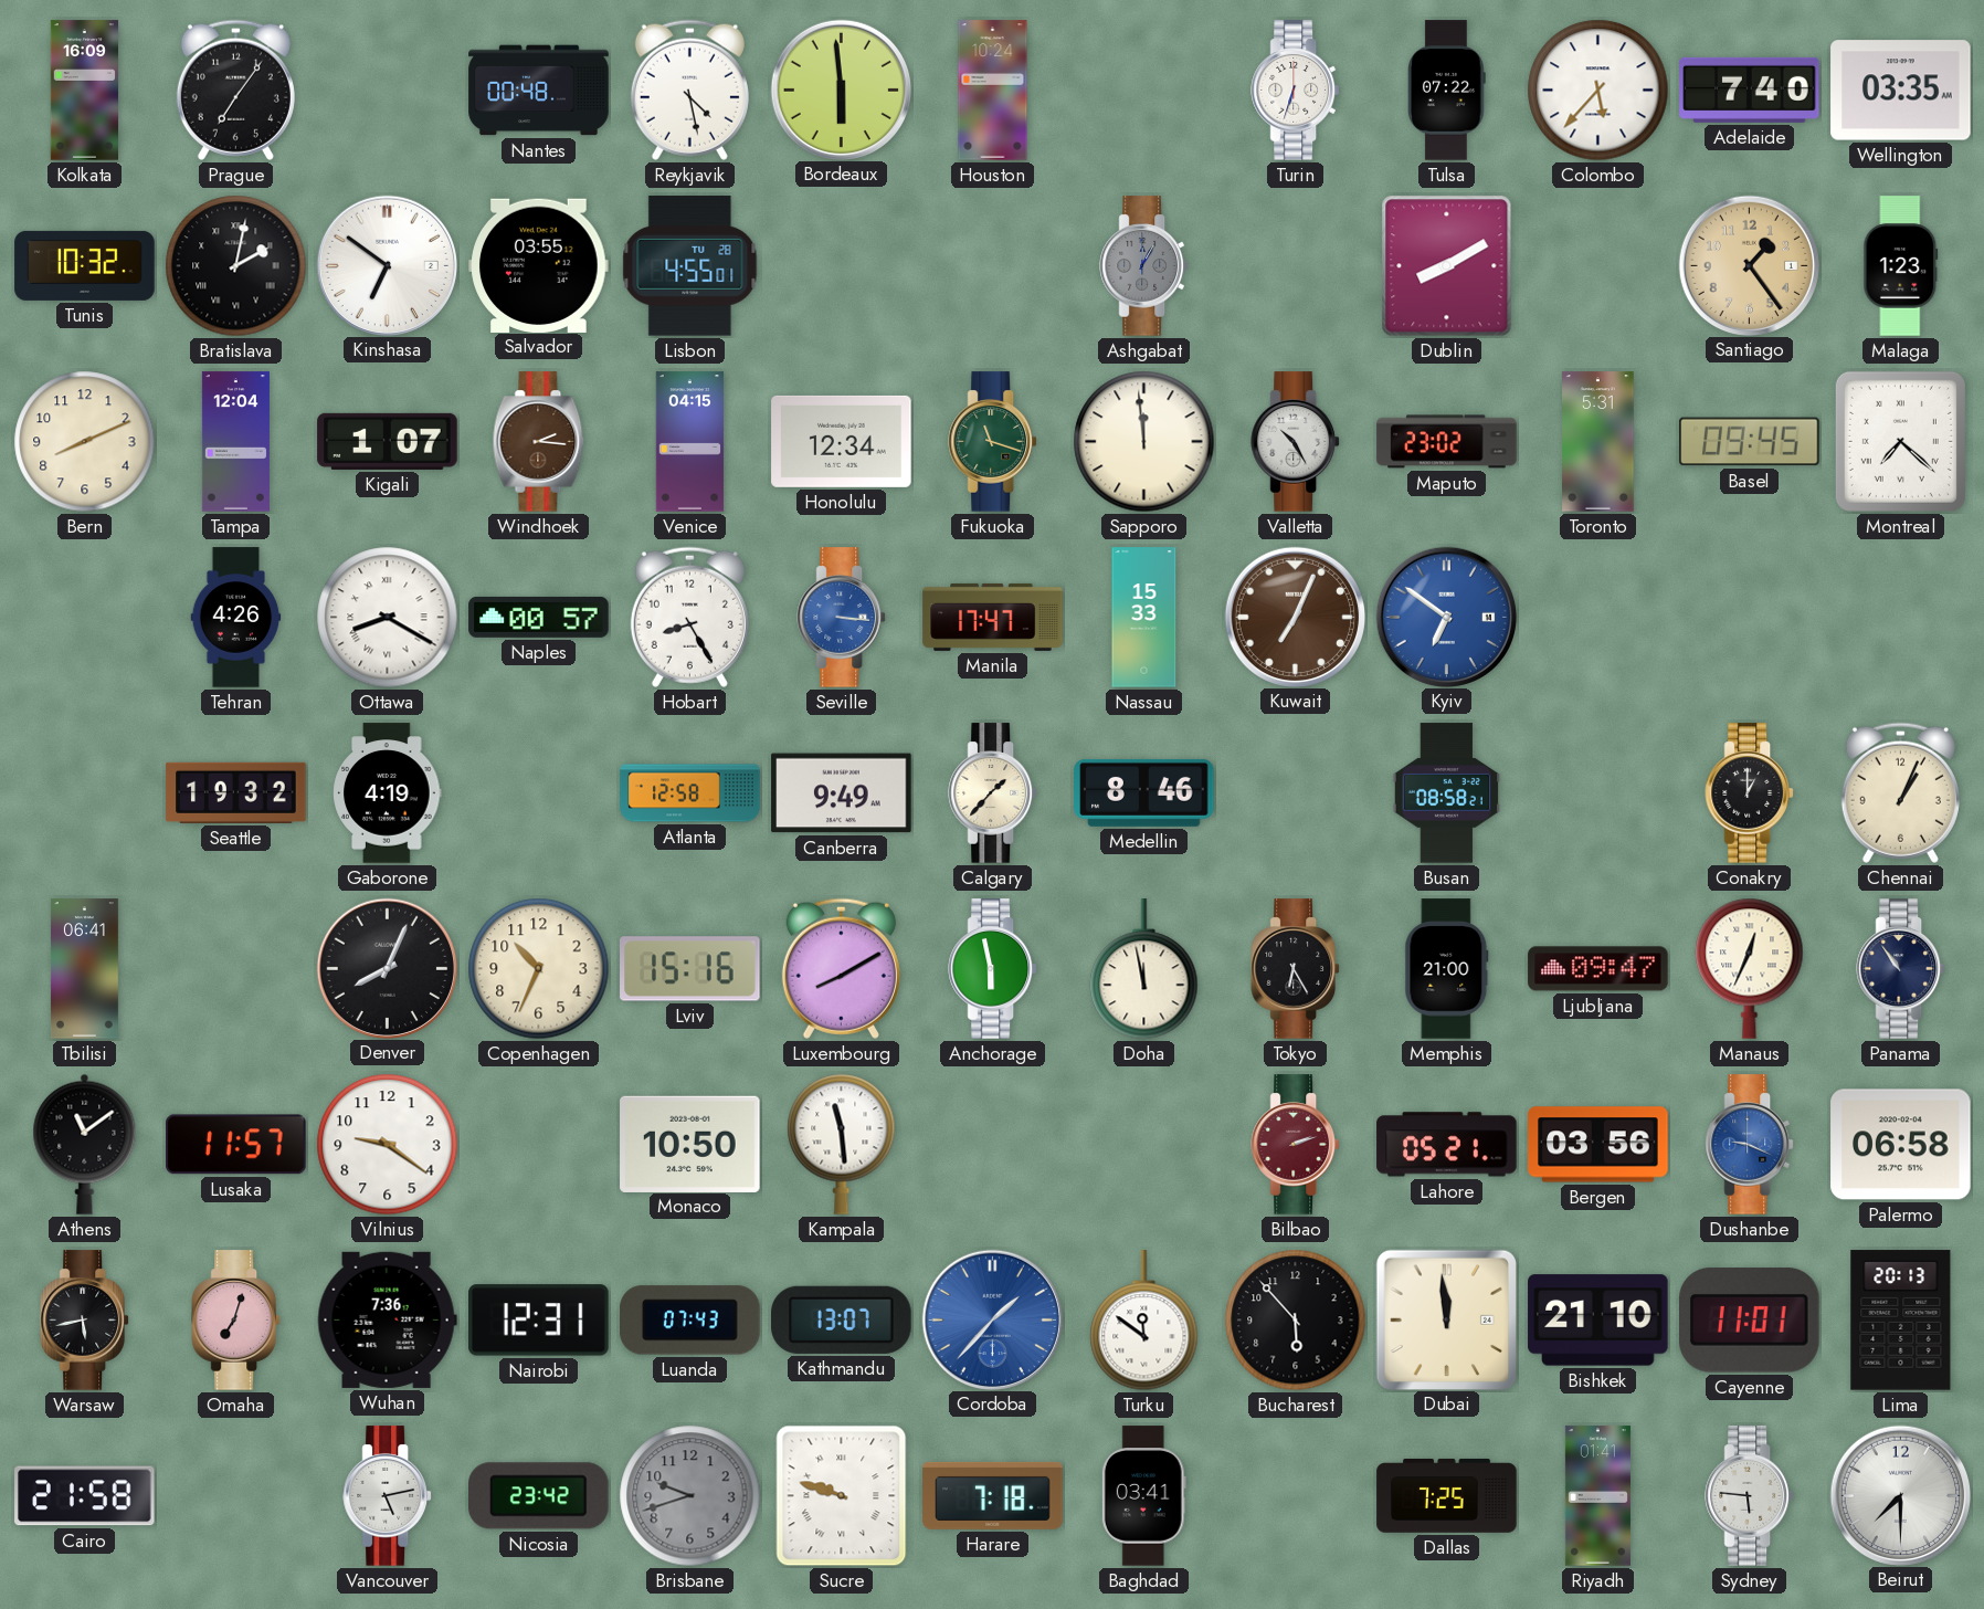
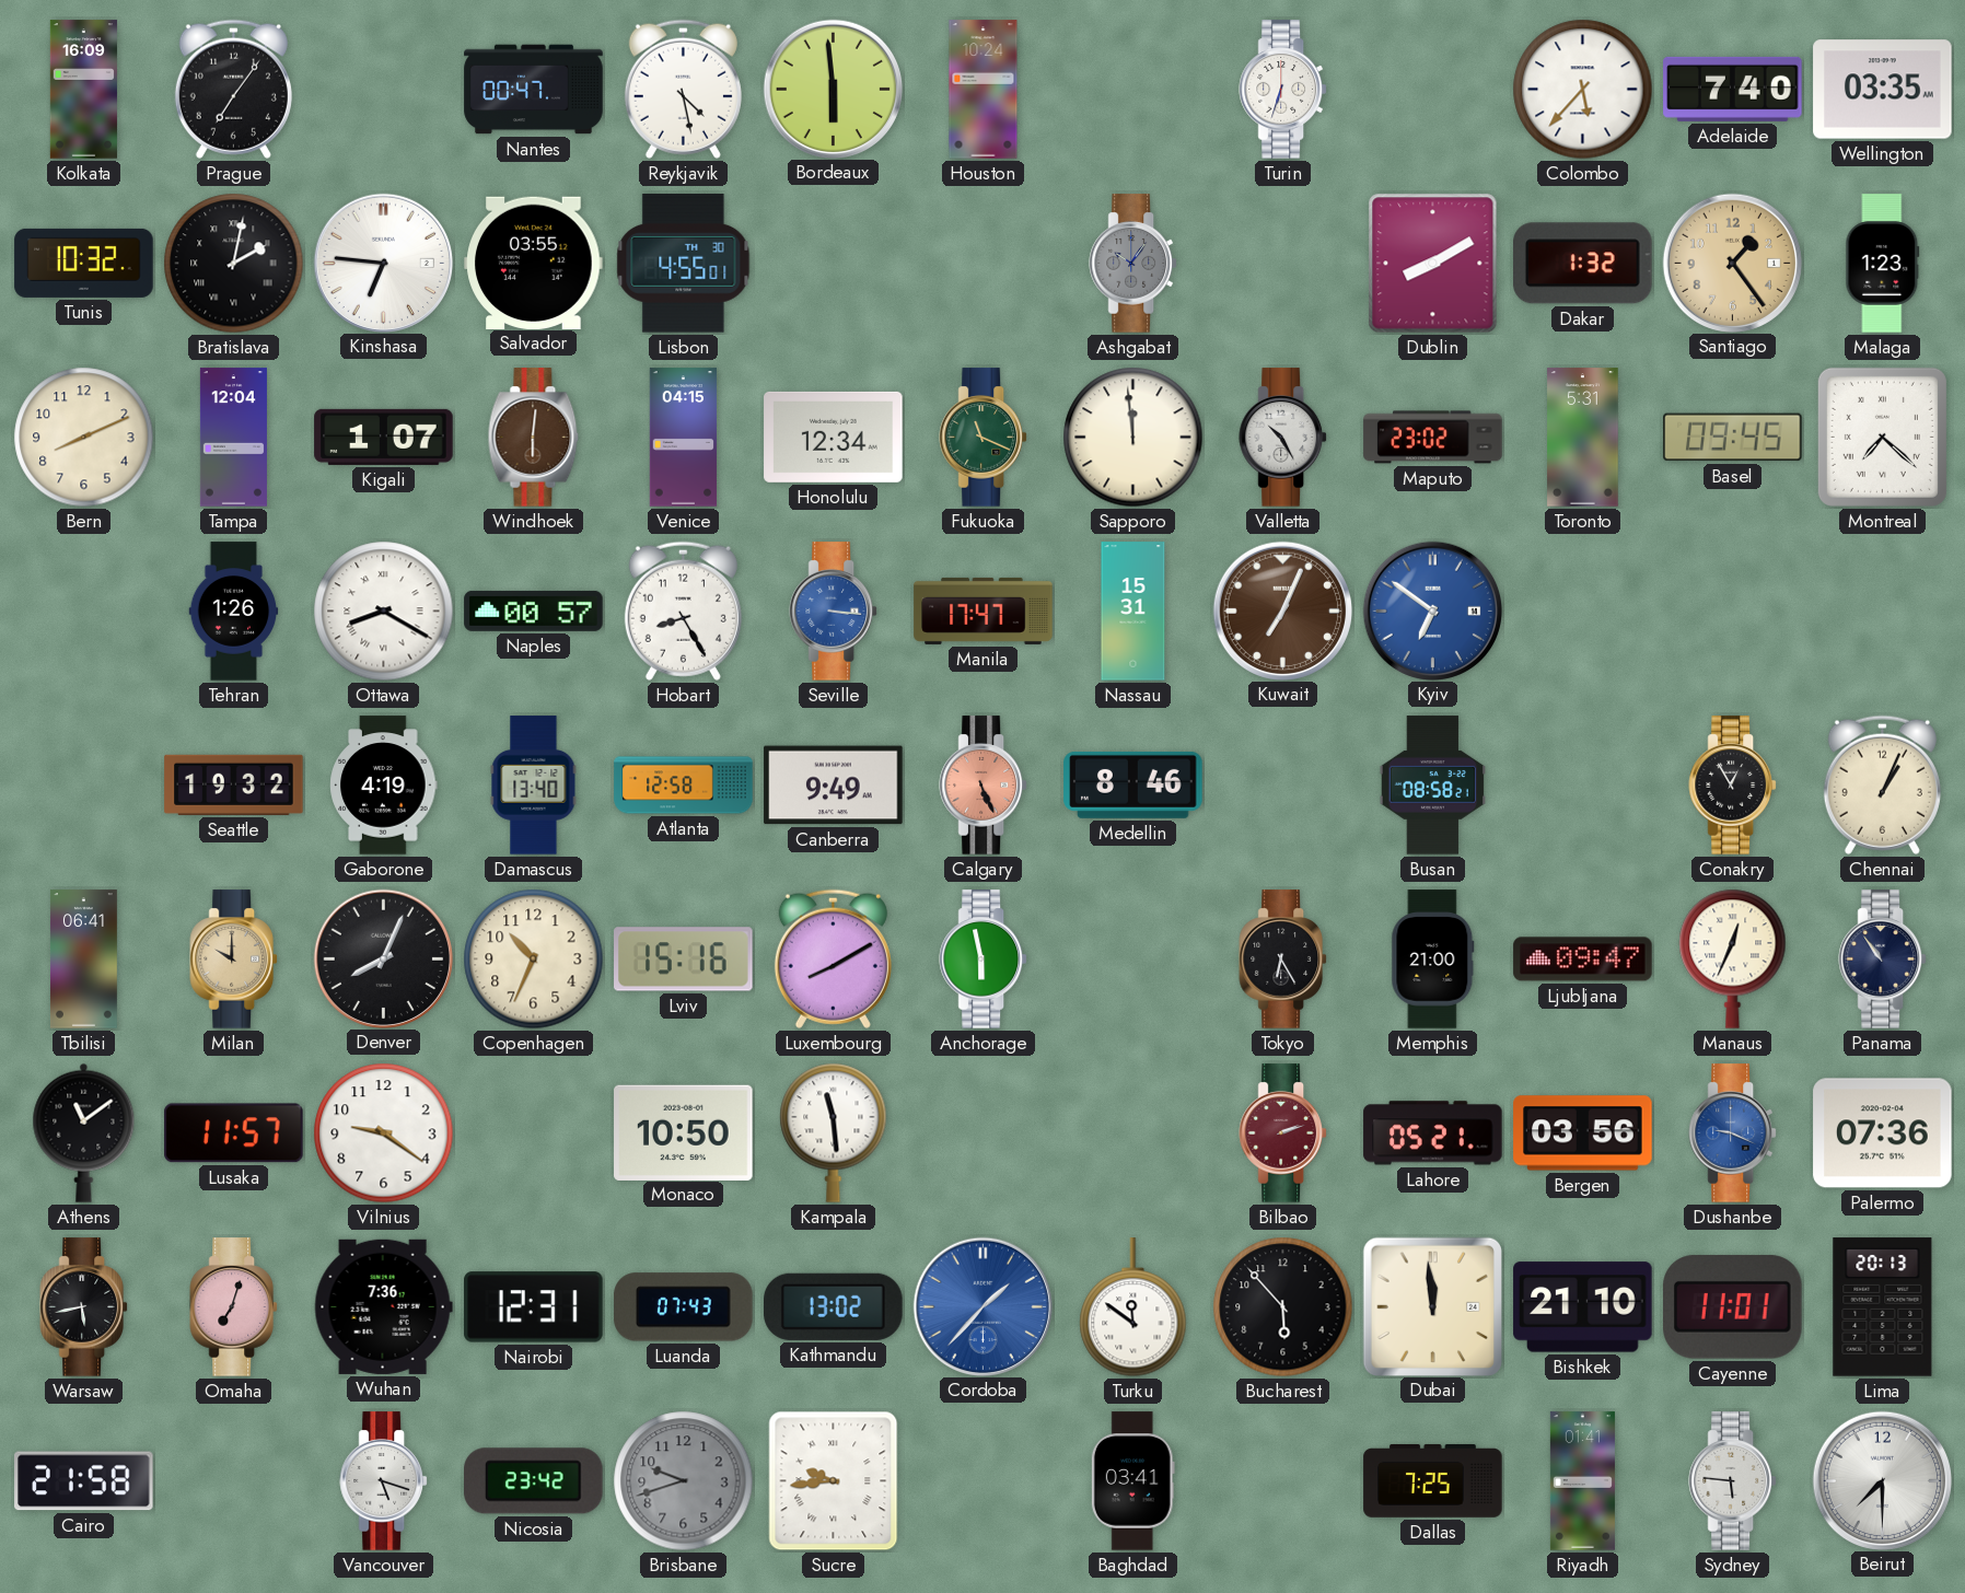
Nantes: 00:48 -> 00:47
Tulsa: 07:22 -> none
Kinshasa: 6:51 -> 6:46
Lisbon date: TU 28 -> TH 30
Ashgabat: 12:05 -> 10:06
Dakar: none -> 1:32
Windhoek: 2:16 -> 6:01
Fukuoka: 11:18 -> 11:19
Tehran: 4:26 -> 1:26
Nassau: 15:33 -> 15:31
Damascus: none -> 13:40
Calgary: 1:37 -> 5:26
Calgary dial: cream -> salmon
Conakry: 1:00 -> 12:55
Milan: none -> 10:00
Doha: 11:58 -> none
Palermo: 06:58 -> 07:36
Kathmandu: 13:07 -> 13:02
Vancouver: 5:13 -> 5:18
Sucre: 9:48 -> 9:44
Harare: 7:18 -> none
